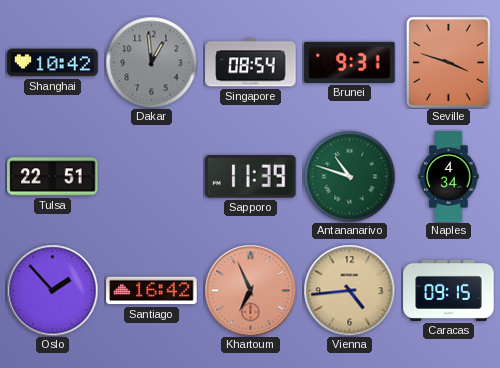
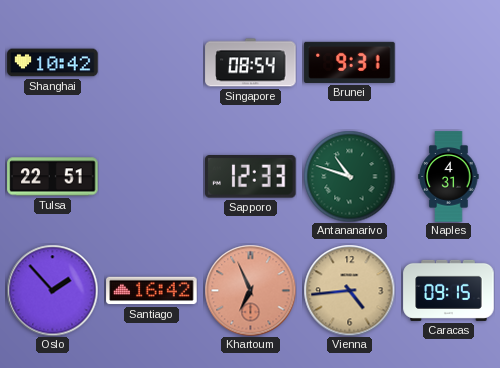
Dakar: 12:59 -> none
Seville: 3:48 -> none
Sapporo: 11:39 -> 12:33
Naples: 4:34 -> 4:31
